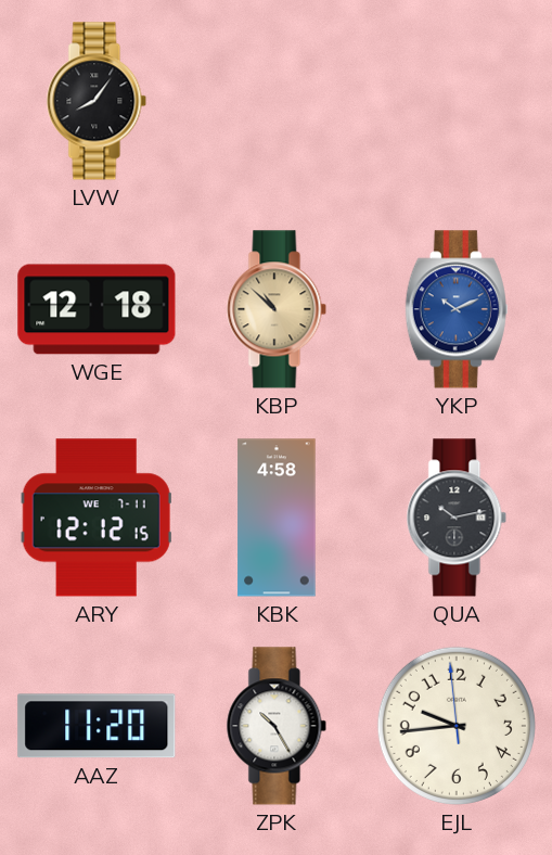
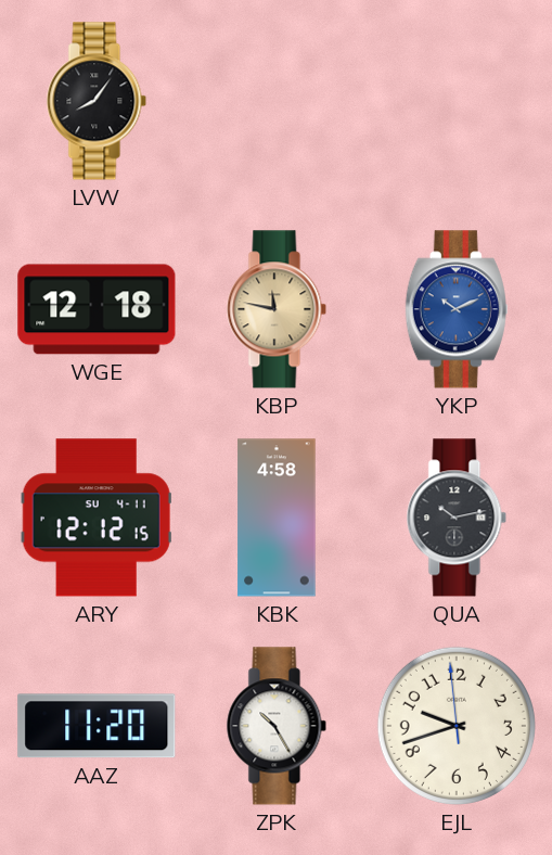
KBP: 10:52 -> 11:47
ARY date: WE 7-11 -> SU 4-11
EJL: 9:43 -> 9:41
